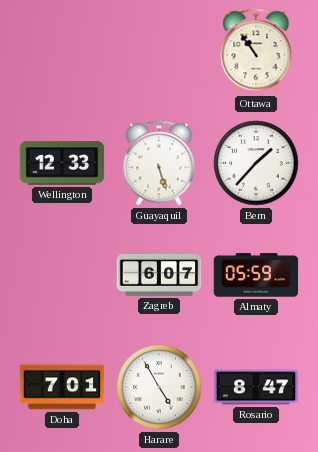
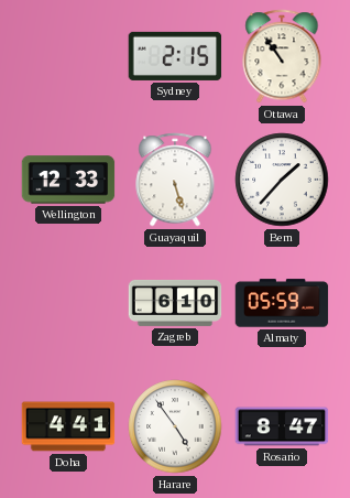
Sydney: none -> 2:15
Zagreb: 6:07 -> 6:10
Doha: 7:01 -> 4:41
Harare: 4:55 -> 4:54
